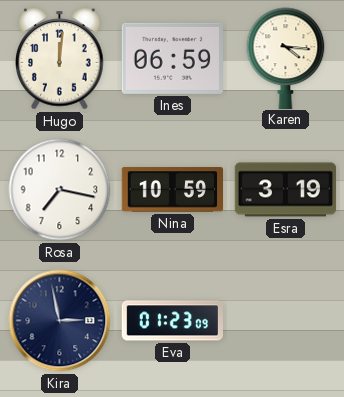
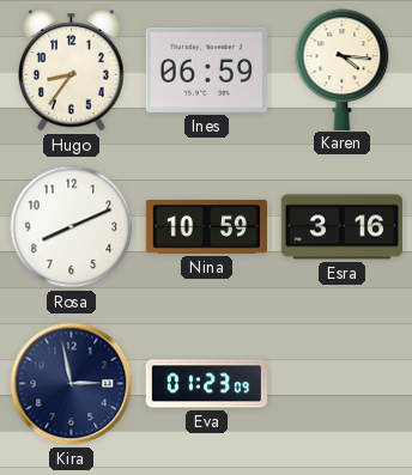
Hugo: 12:01 -> 8:36
Rosa: 7:17 -> 8:11
Esra: 3:19 -> 3:16
